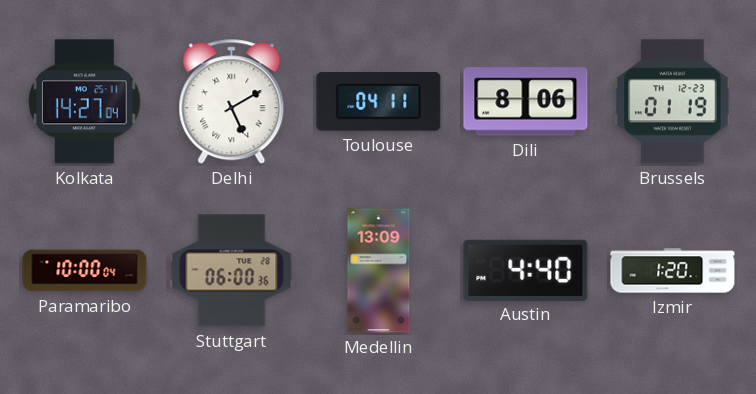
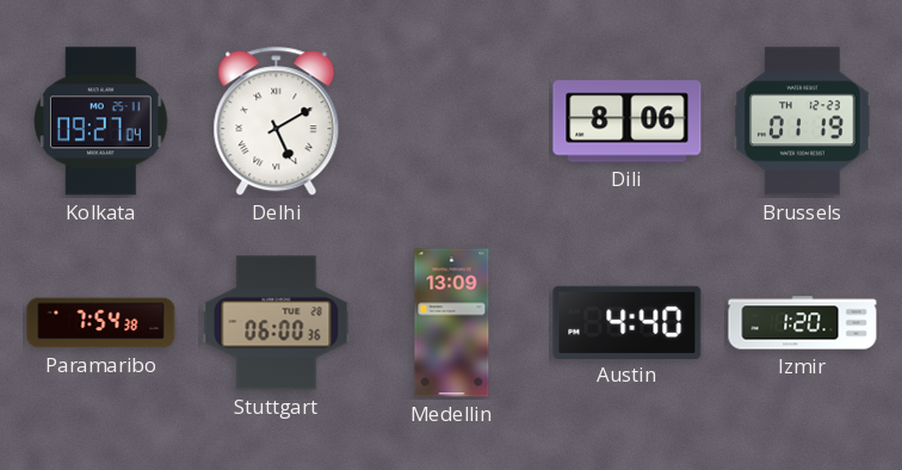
Kolkata: 14:27 -> 09:27
Toulouse: 04:11 -> none
Paramaribo: 10:00 -> 7:54
